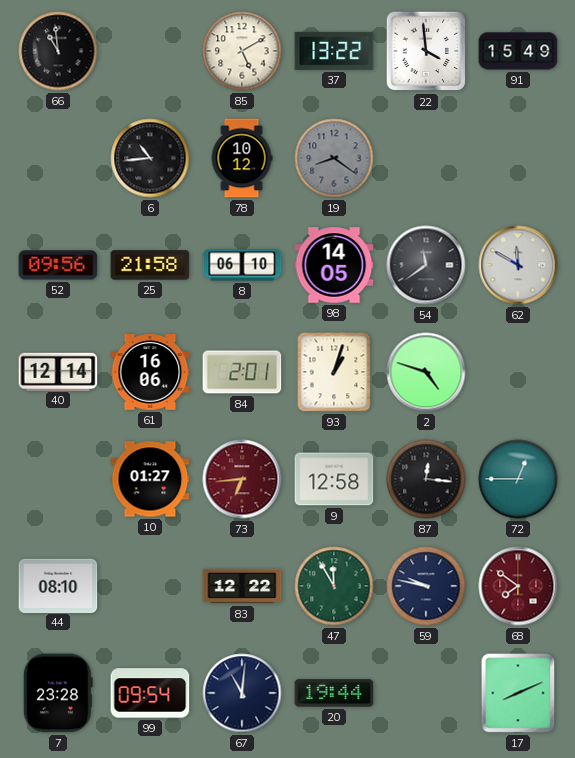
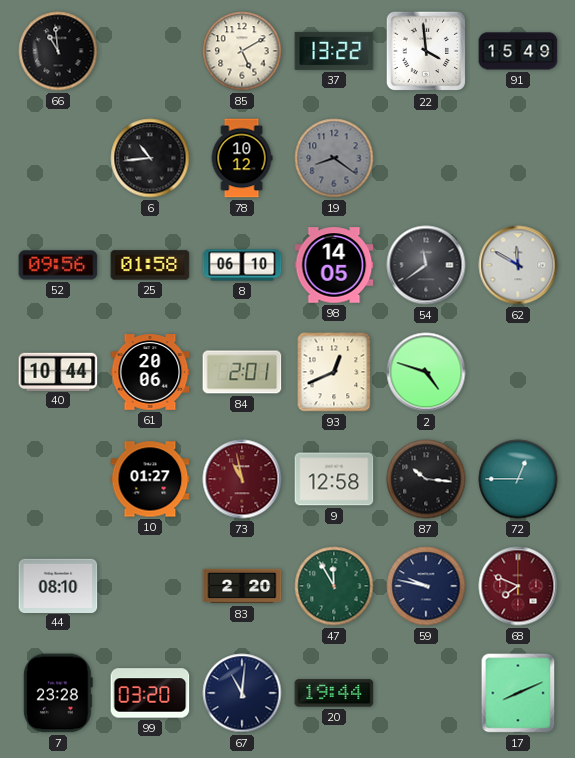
25: 21:58 -> 01:58
40: 12:14 -> 10:44
61: 16:06 -> 20:06
93: 1:03 -> 12:41
73: 6:44 -> 10:58
87: 12:16 -> 10:16
83: 12:22 -> 2:20
68: 7:51 -> 7:49
99: 09:54 -> 03:20
